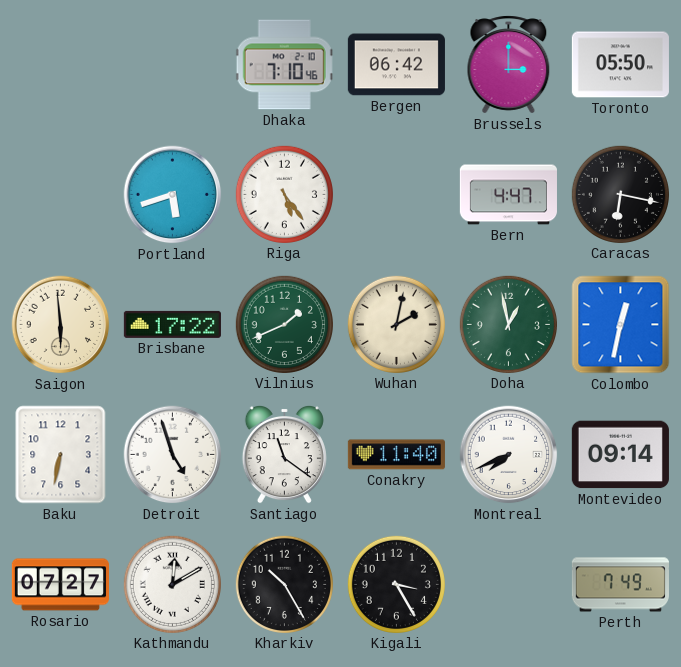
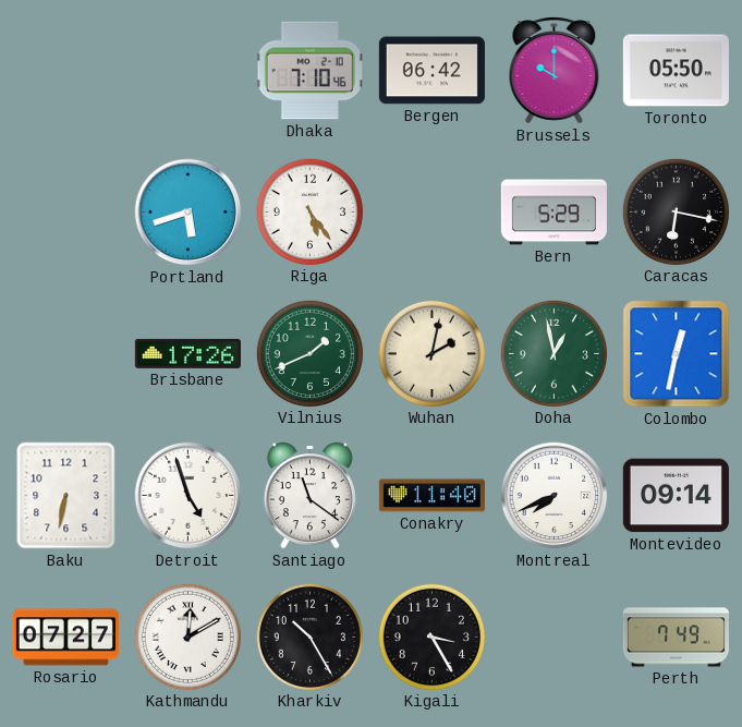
Brussels: 3:00 -> 10:00
Bern: 4:47 -> 5:29
Saigon: 5:59 -> none
Brisbane: 17:22 -> 17:26
